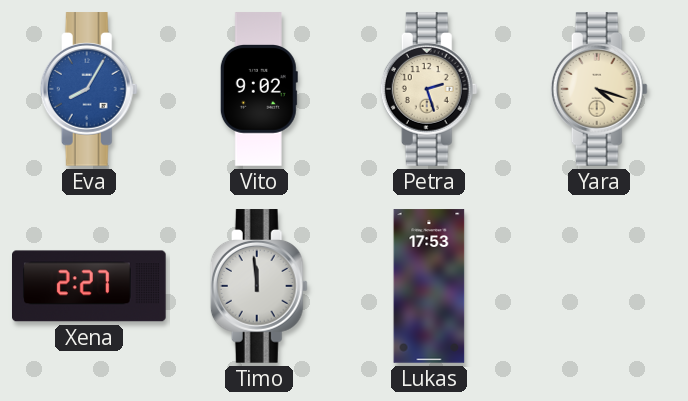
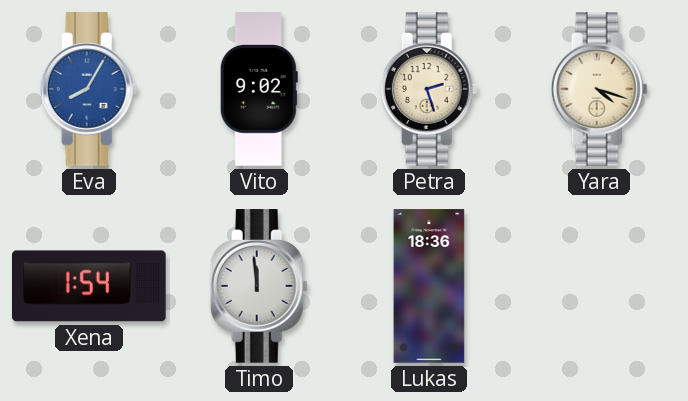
Xena: 2:27 -> 1:54
Lukas: 17:53 -> 18:36
